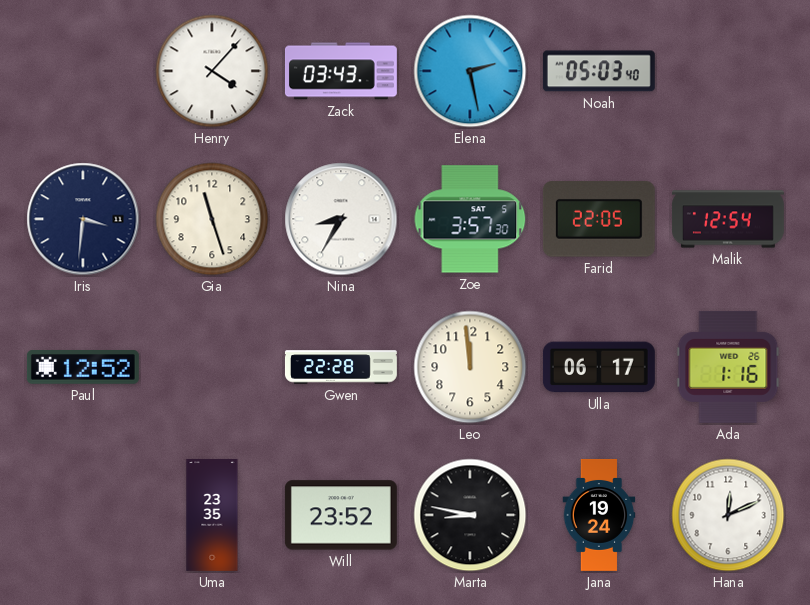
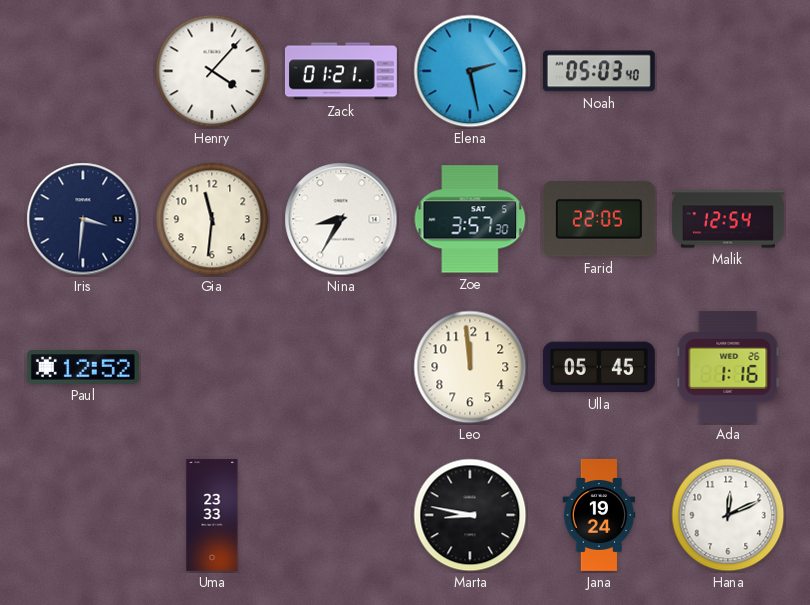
Zack: 03:43 -> 01:21
Gia: 11:27 -> 11:31
Gwen: 22:28 -> none
Ulla: 06:17 -> 05:45
Uma: 23:35 -> 23:33
Will: 23:52 -> none
